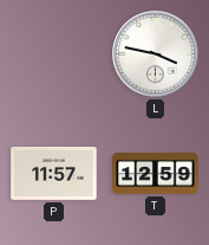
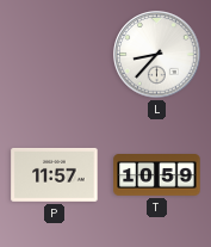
L: 3:47 -> 8:37
T: 12:59 -> 10:59
